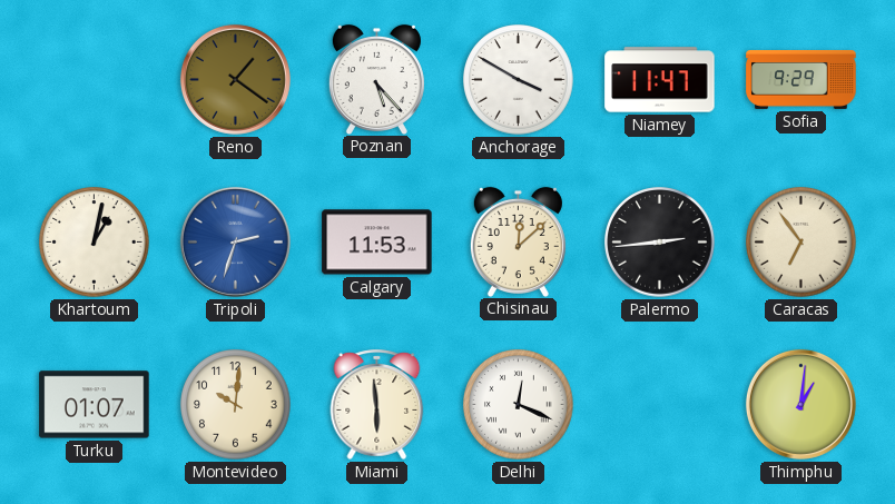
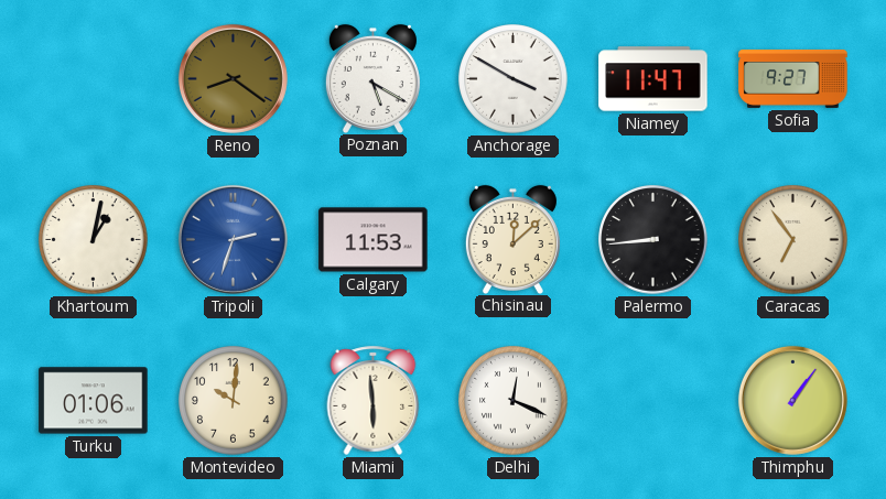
Reno: 1:21 -> 8:21
Poznan: 5:23 -> 5:20
Sofia: 9:29 -> 9:27
Palermo: 2:44 -> 8:44
Turku: 01:07 -> 01:06
Thimphu: 1:01 -> 1:06
